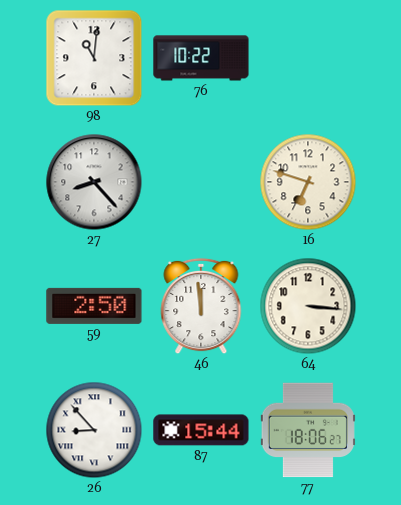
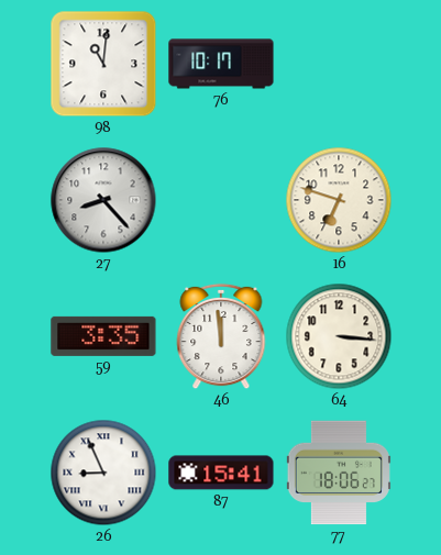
76: 10:22 -> 10:17
59: 2:50 -> 3:35
26: 8:53 -> 8:56
87: 15:44 -> 15:41
